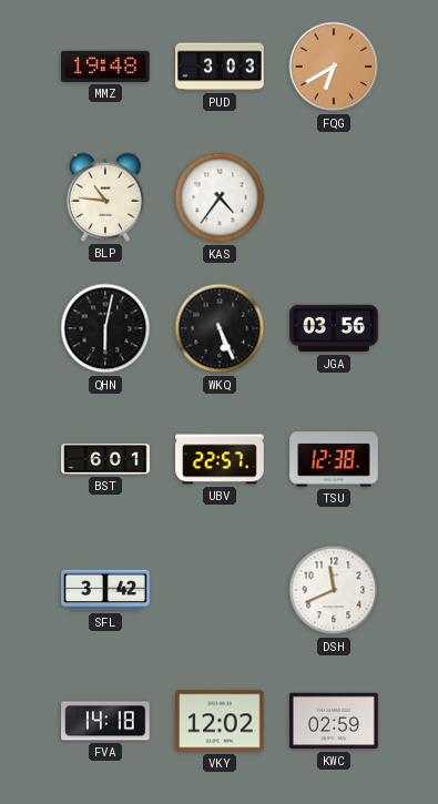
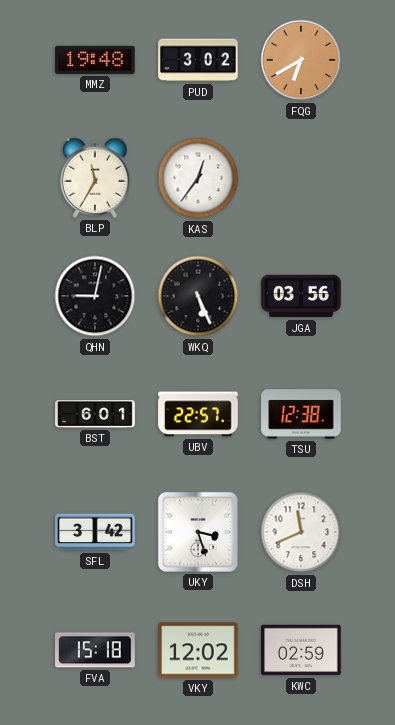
PUD: 3:03 -> 3:02
BLP: 10:46 -> 11:35
KAS: 4:36 -> 12:36
QHN: 6:02 -> 9:02
UKY: none -> 3:27
FVA: 14:18 -> 15:18
